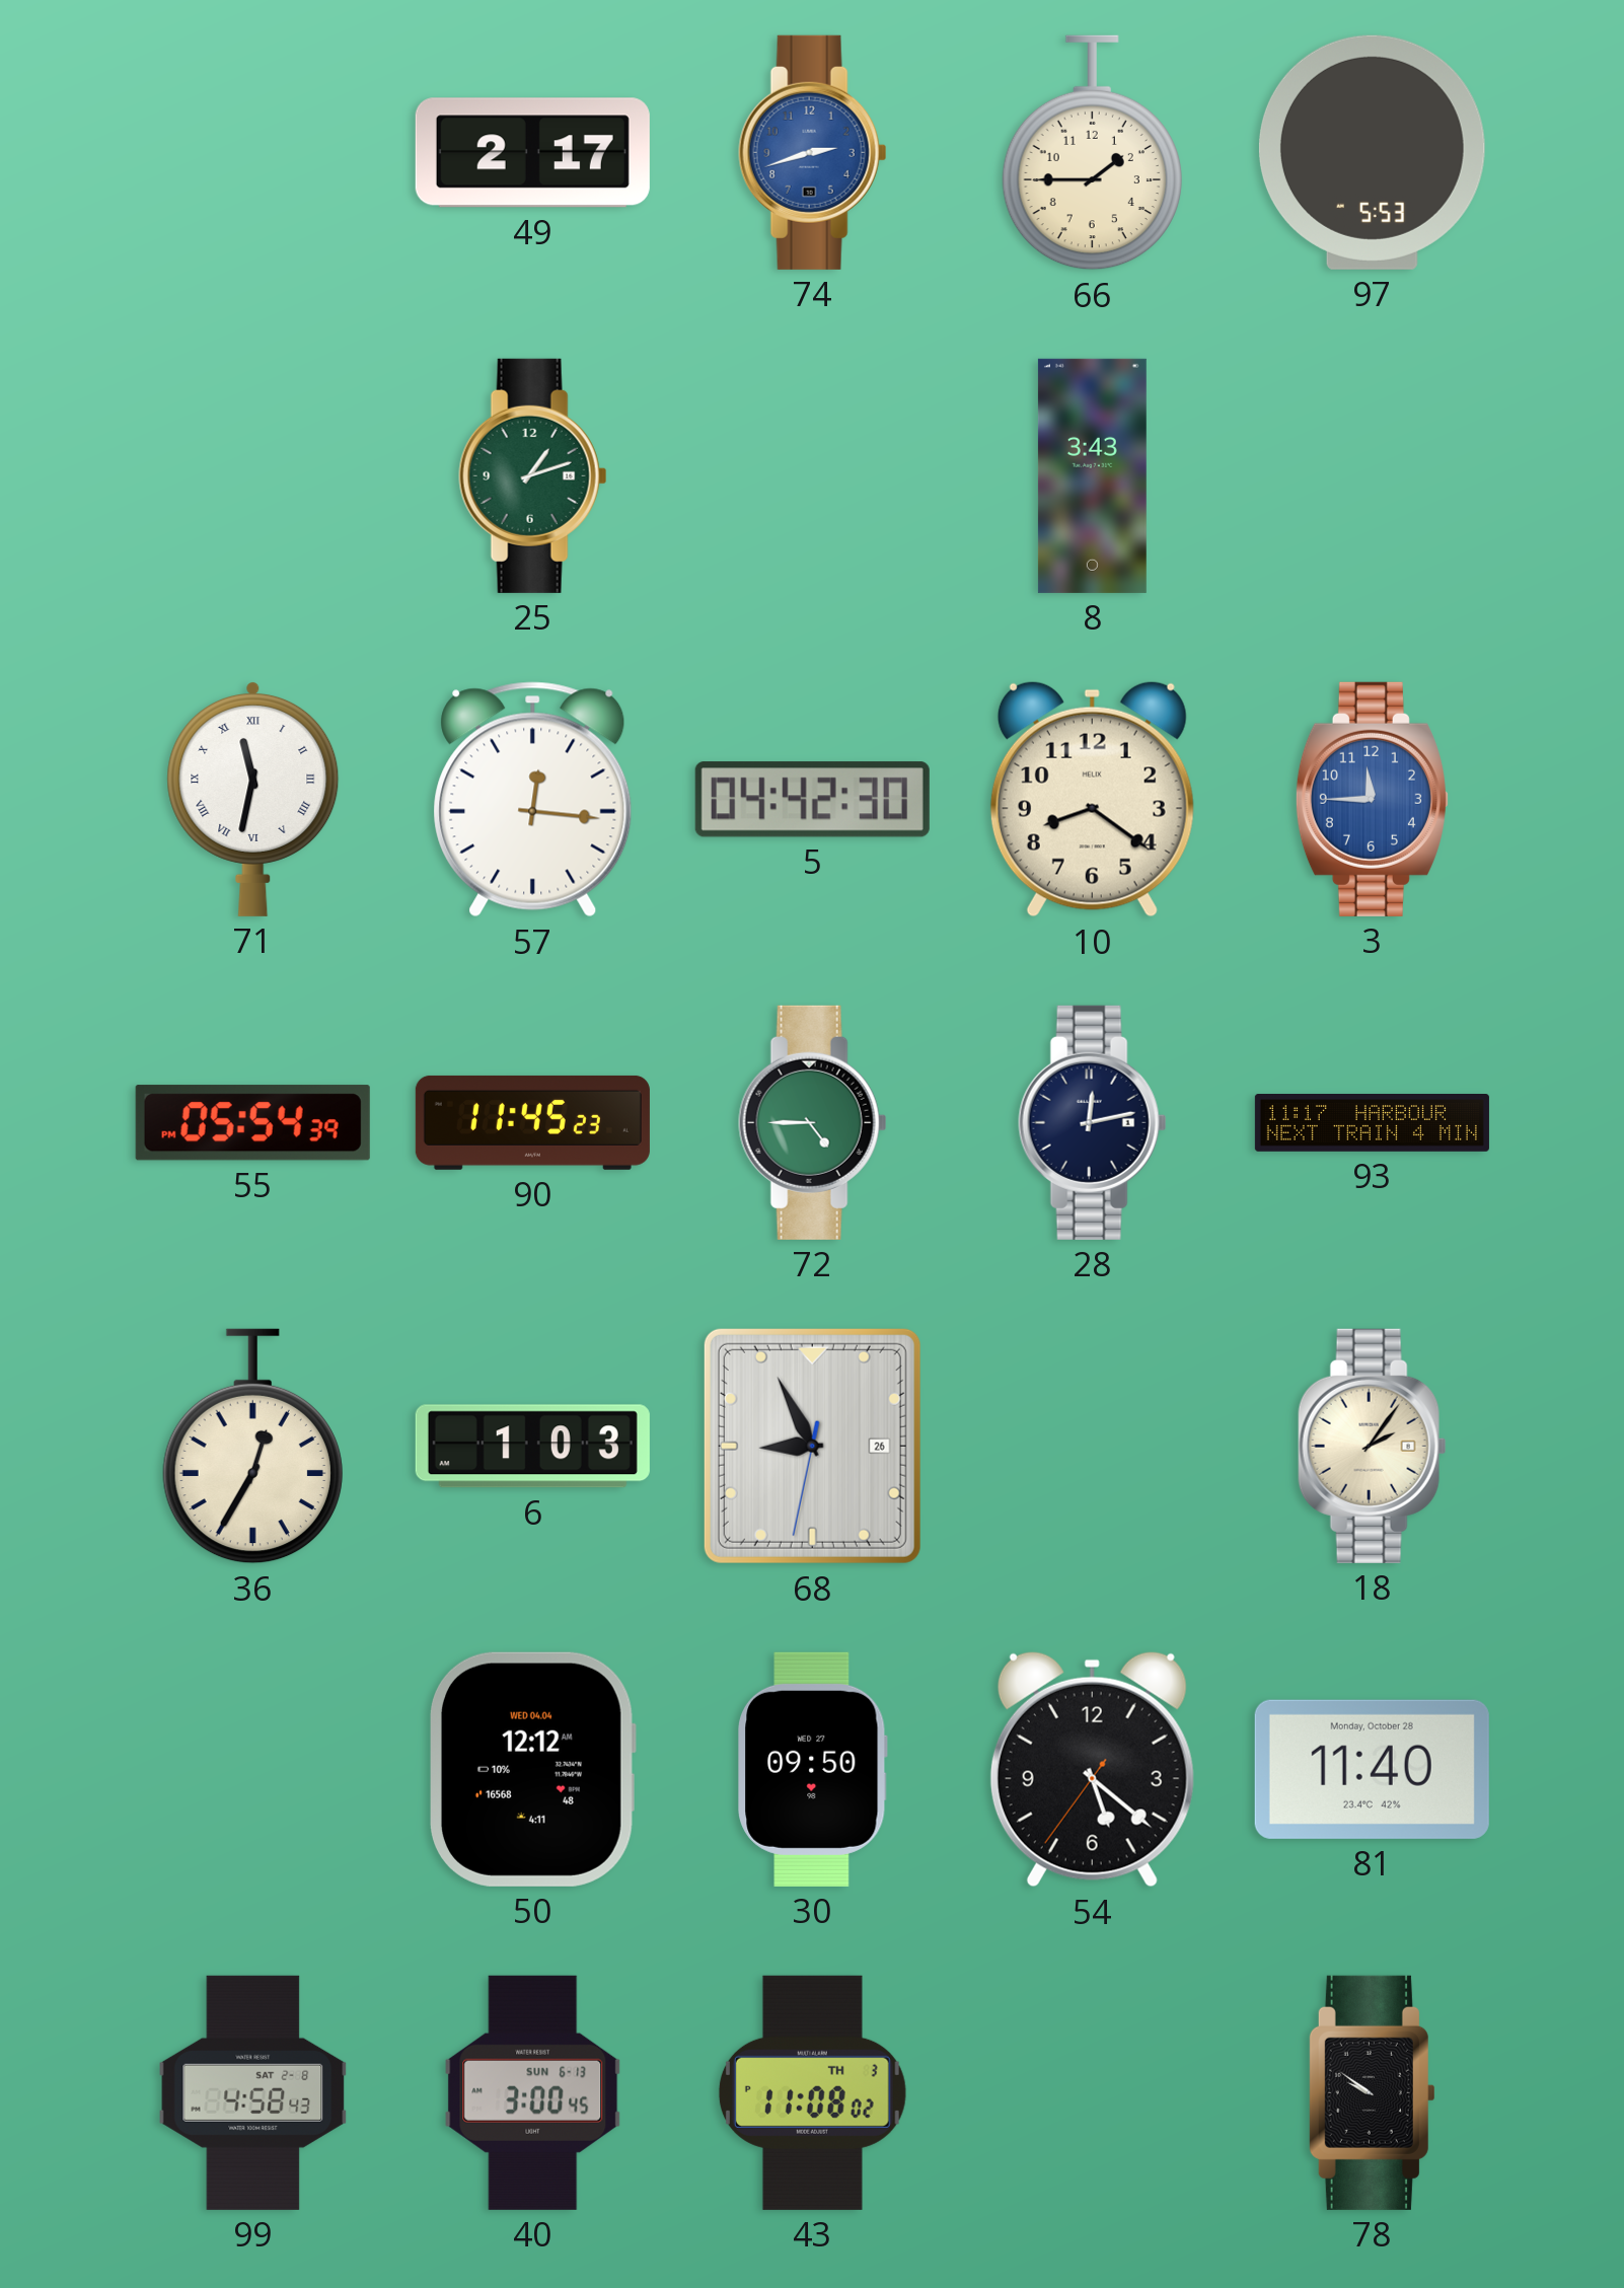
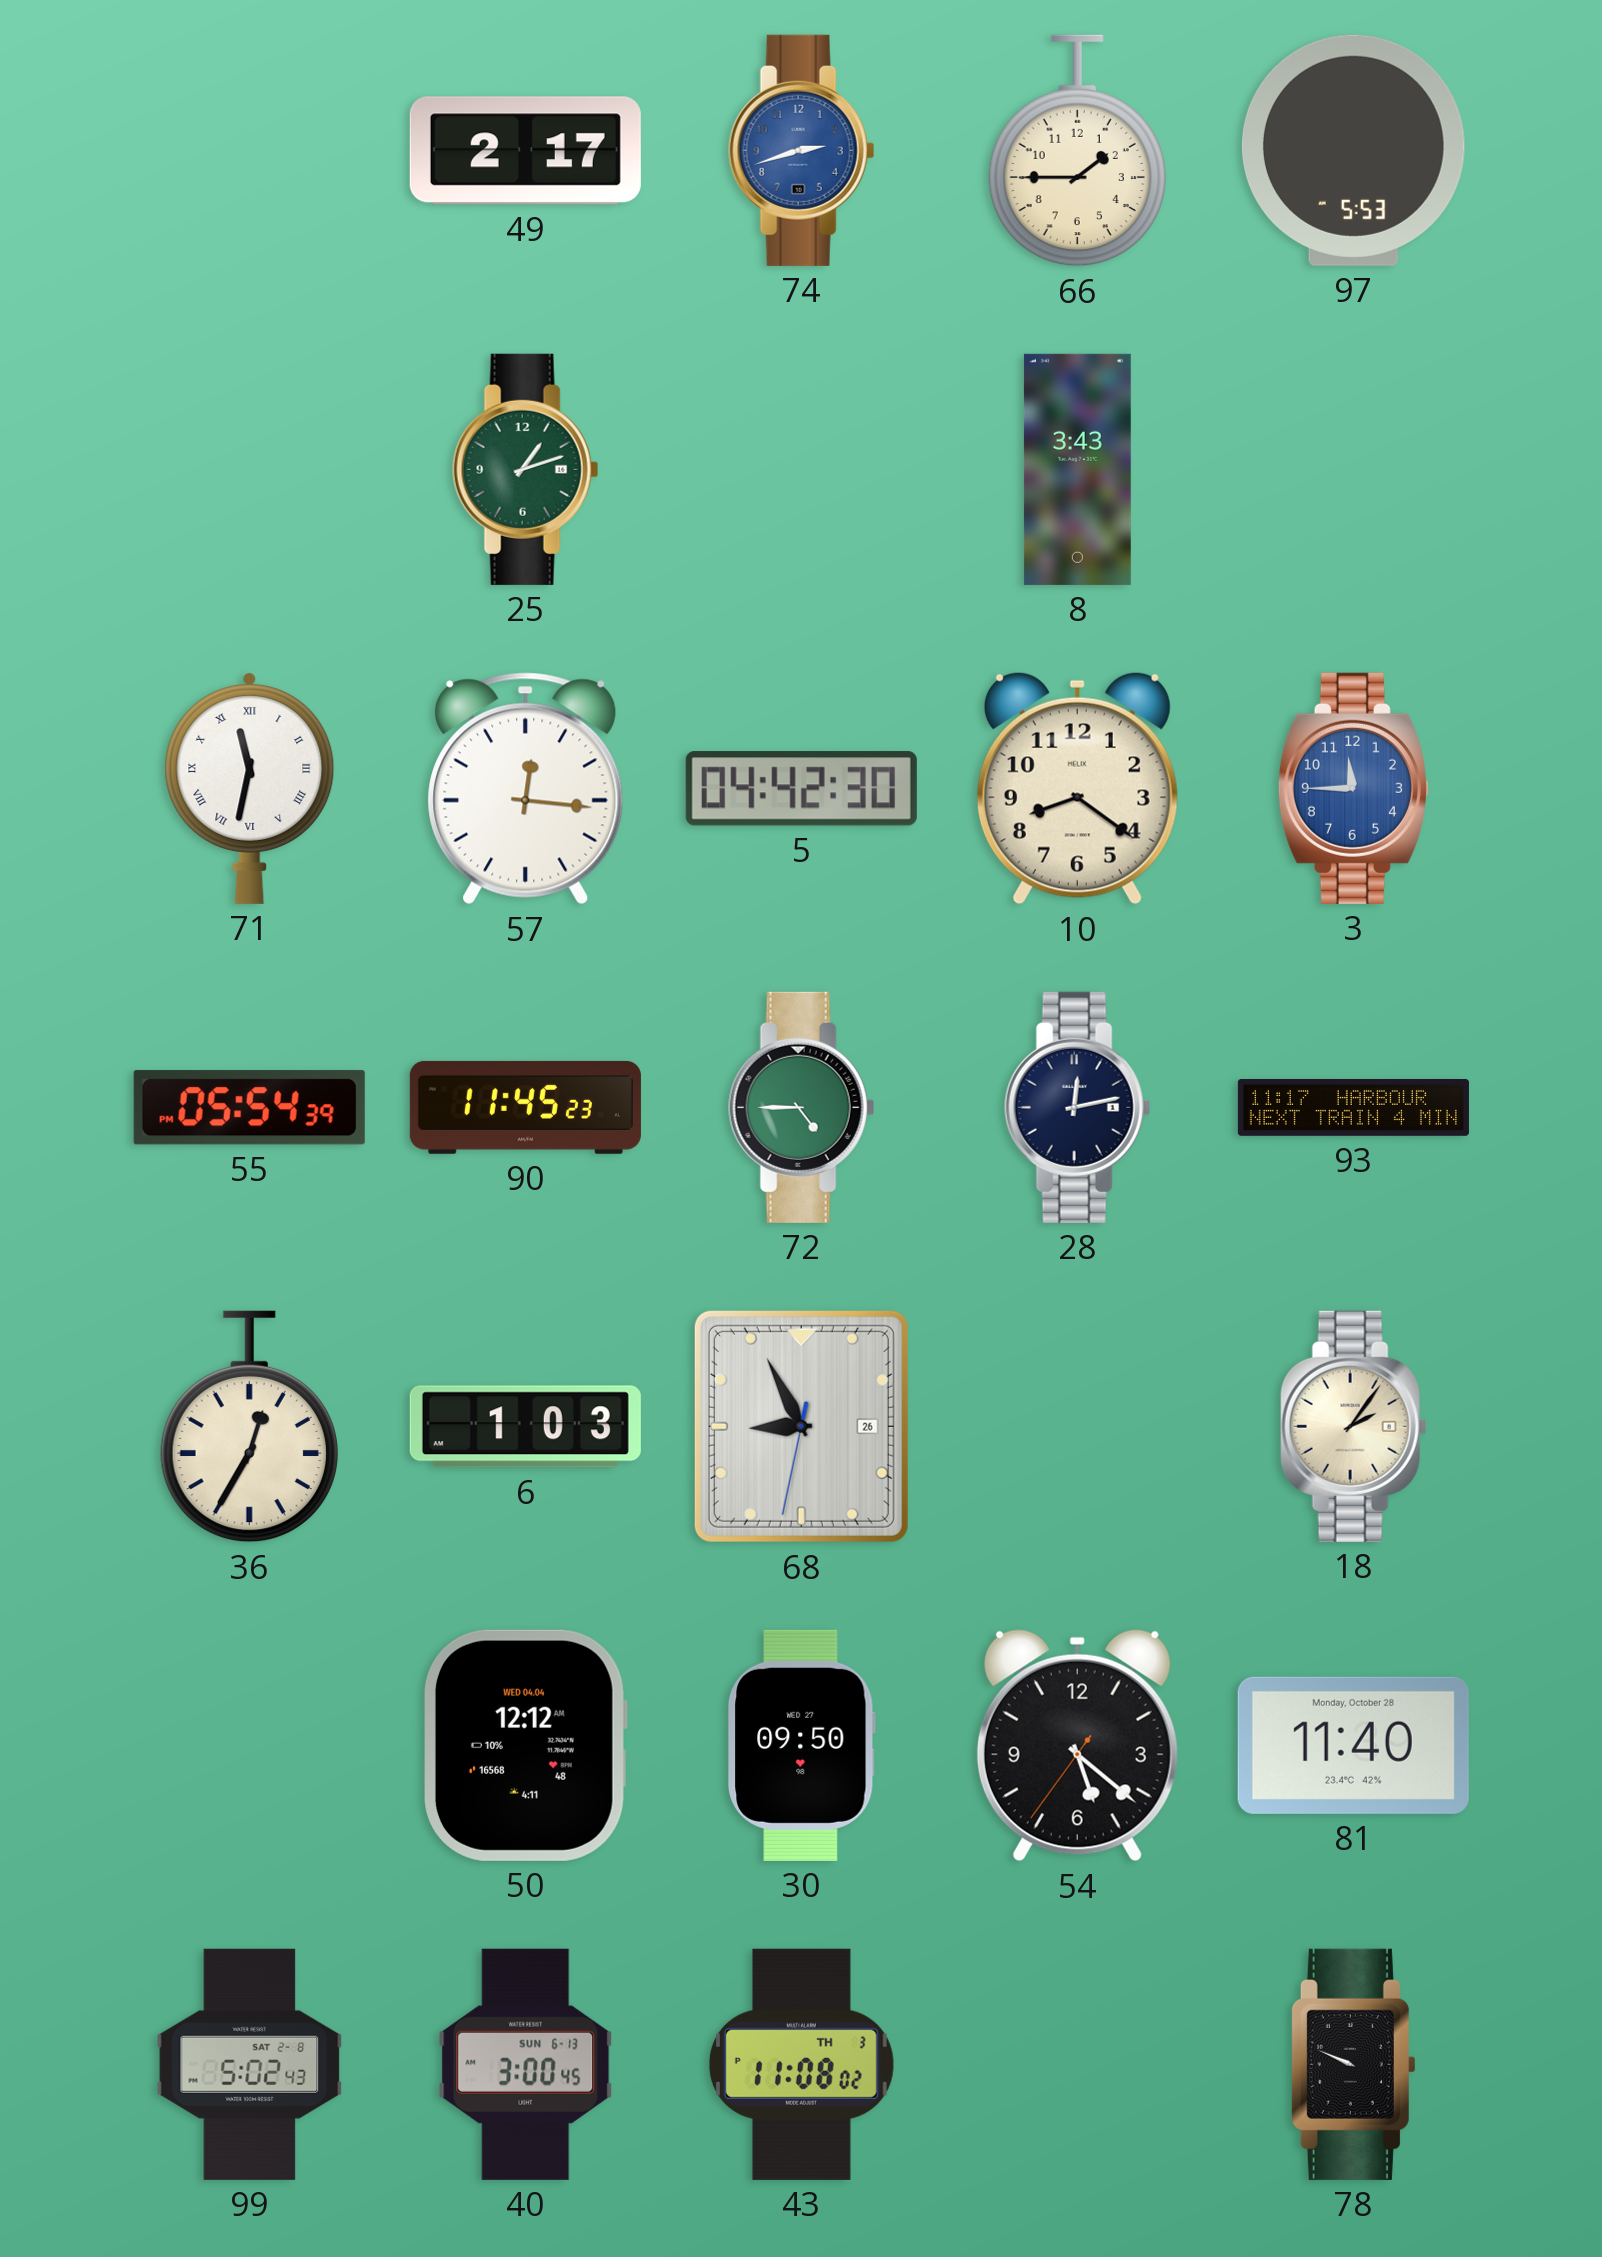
99: 4:58 -> 5:02
78: 9:51 -> 9:49
